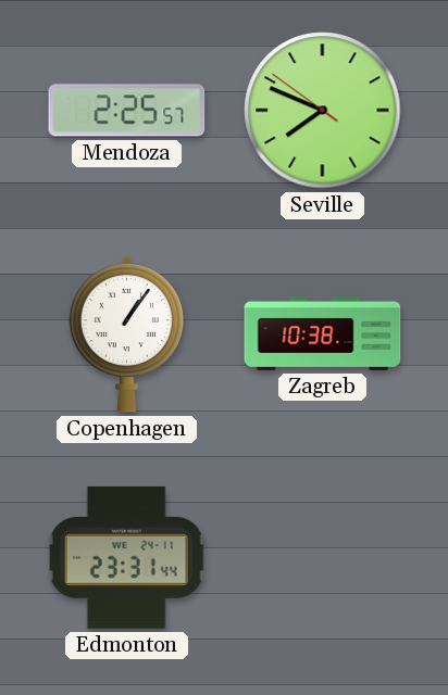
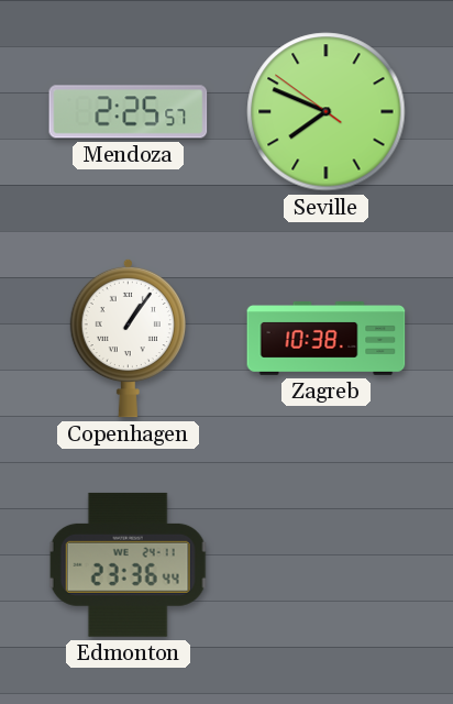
Edmonton: 23:31 -> 23:36
